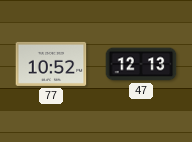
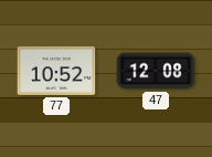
47: 12:13 -> 12:08
